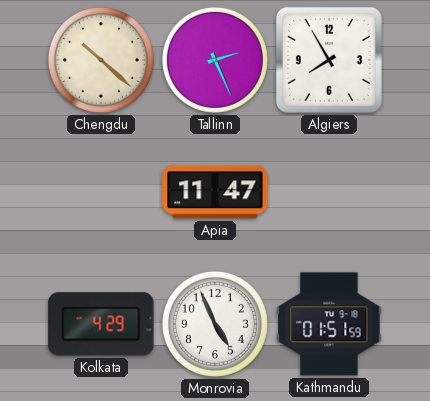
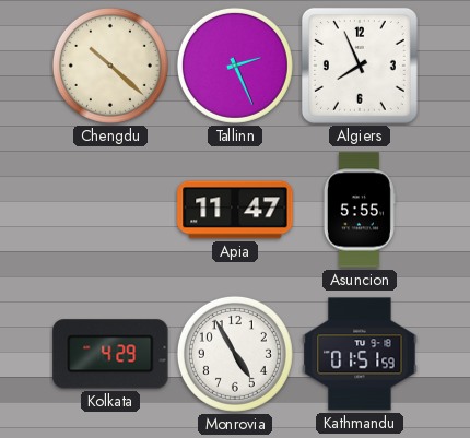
Algiers: 7:55 -> 7:56
Asuncion: none -> 5:55
Monrovia: 4:56 -> 4:55
